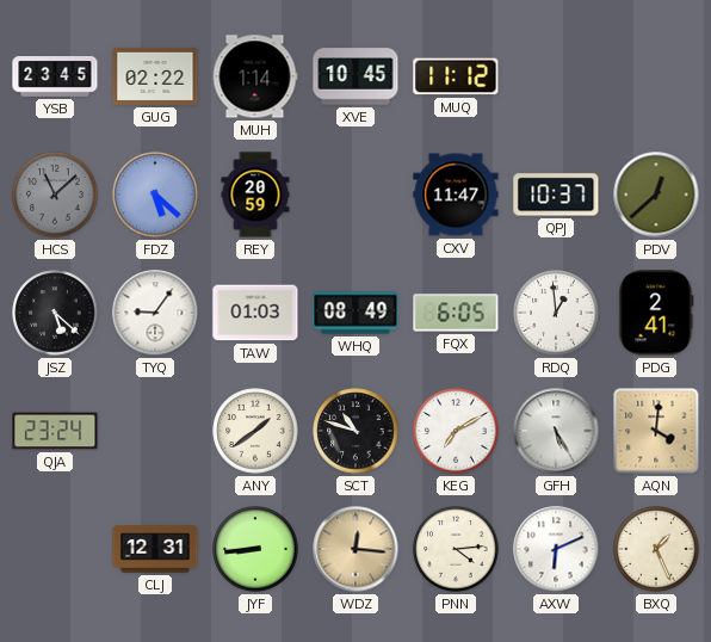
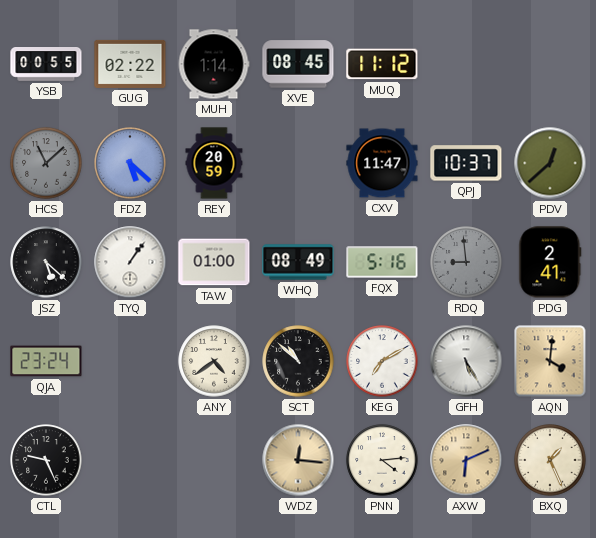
YSB: 23:45 -> 00:55
XVE: 10:45 -> 08:45
TYQ: 9:06 -> 1:06
TAW: 01:03 -> 01:00
FQX: 6:05 -> 5:16
RDQ: 12:59 -> 8:59
RDQ dial: white -> grey
ANY: 1:39 -> 4:39
SCT: 10:48 -> 10:52
CTL: none -> 9:26
CLJ: 12:31 -> none
JYF: 8:44 -> none
AXW dial: white -> champagne
